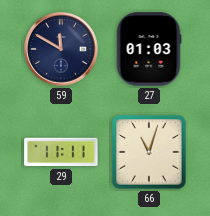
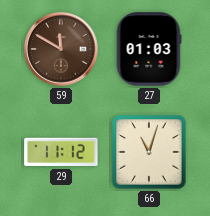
59 dial: navy -> brown
29: 11:11 -> 11:12
